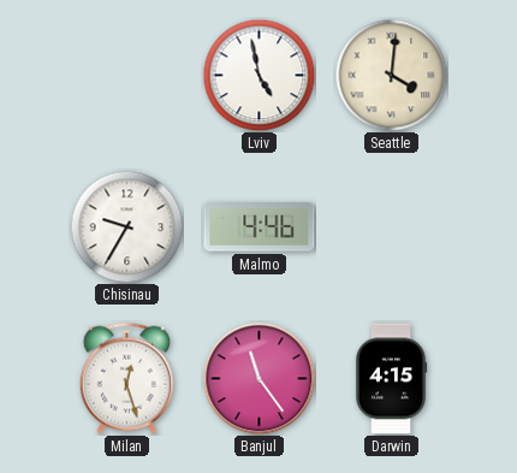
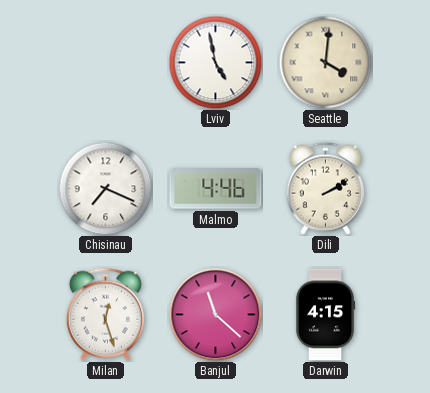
Chisinau: 9:35 -> 7:19
Dili: none -> 2:10
Banjul: 11:24 -> 11:22
